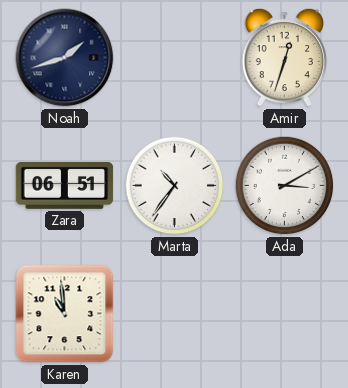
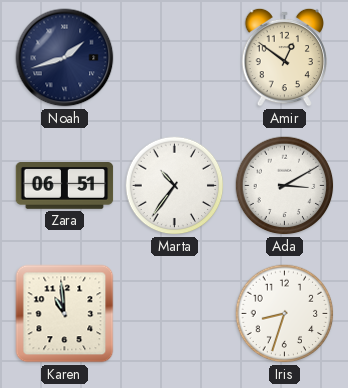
Amir: 12:33 -> 12:51
Iris: none -> 8:33
